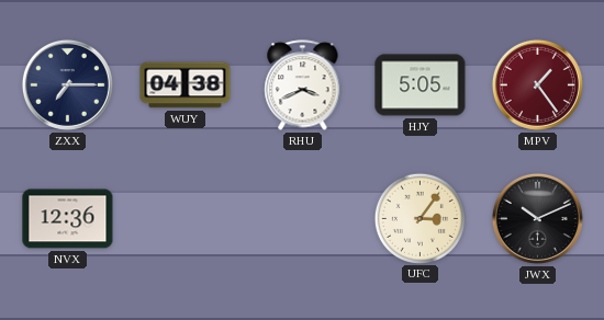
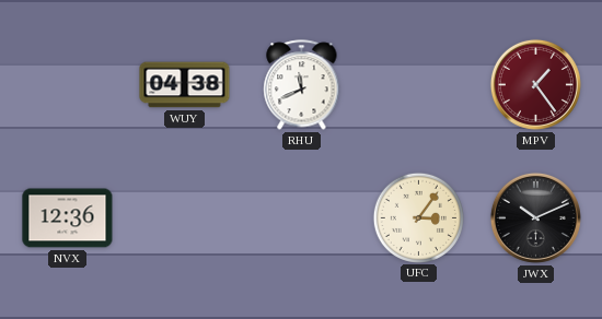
ZXX: 7:15 -> none
RHU: 3:41 -> 11:41
HJY: 5:05 -> none
